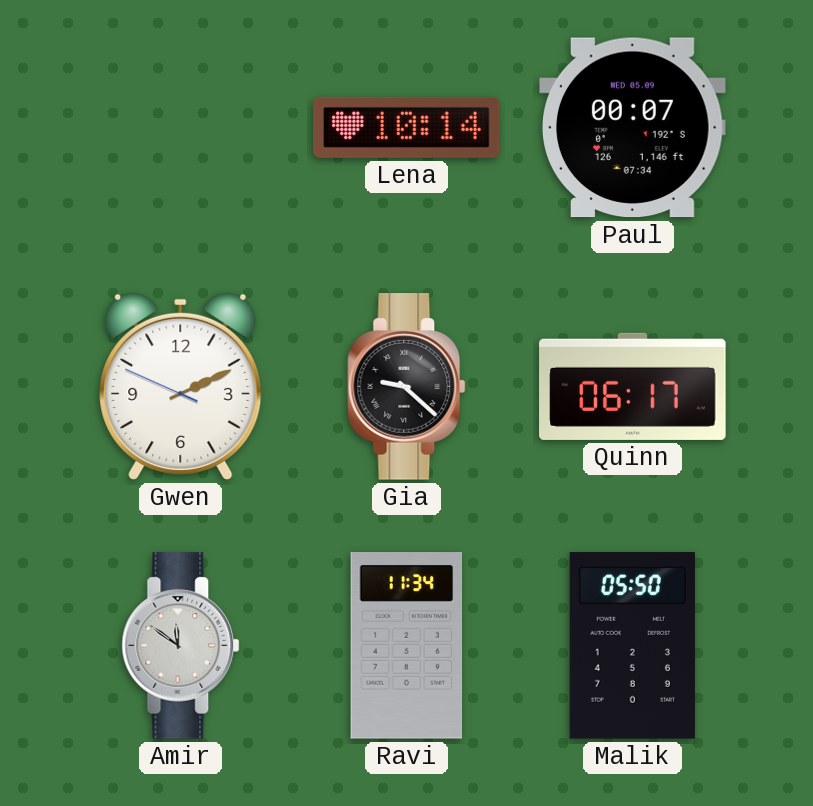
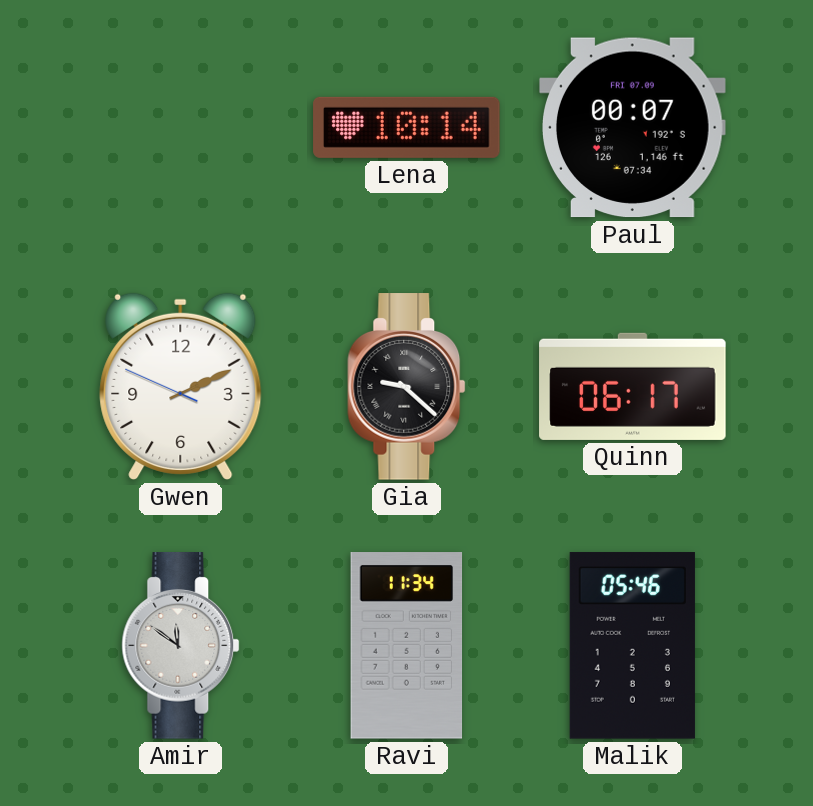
Paul date: WED 05.09 -> FRI 07.09
Malik: 05:50 -> 05:46
